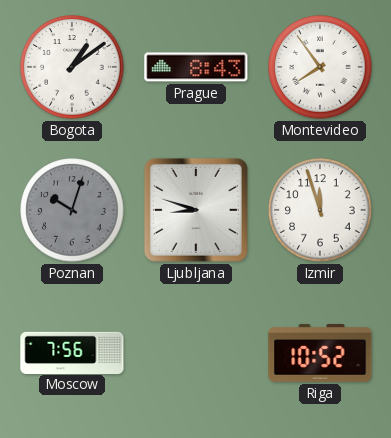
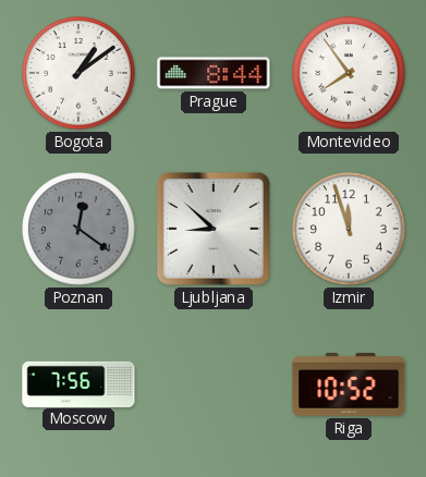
Prague: 8:43 -> 8:44
Poznan: 10:03 -> 12:21
Ljubljana: 8:48 -> 8:52
